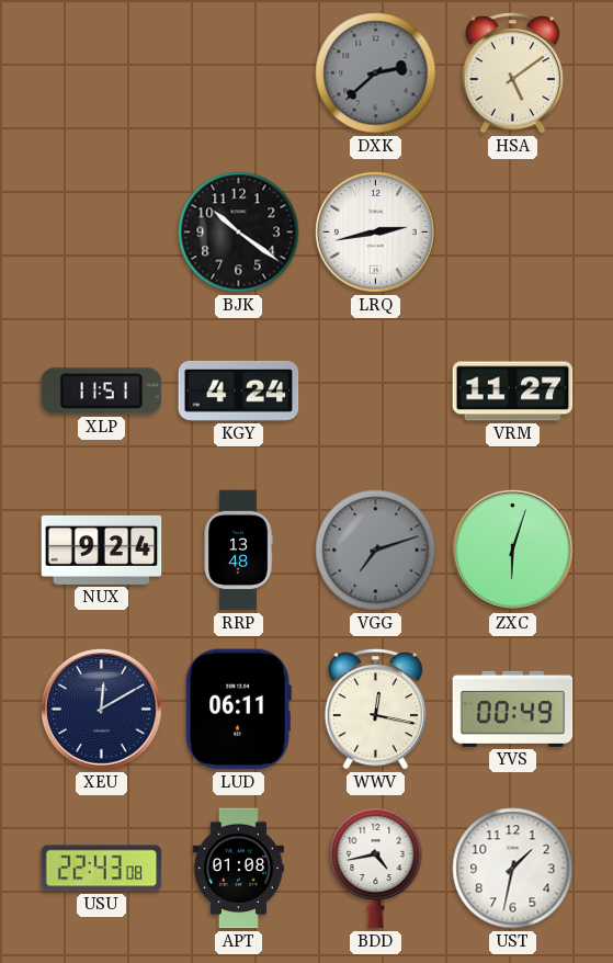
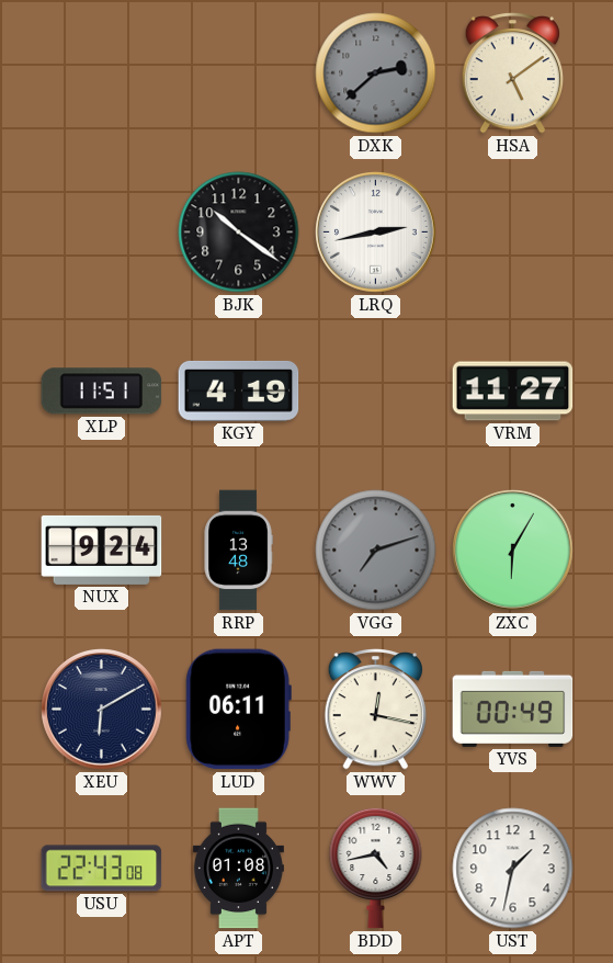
KGY: 4:24 -> 4:19
ZXC: 6:03 -> 6:05
XEU: 12:10 -> 6:10
